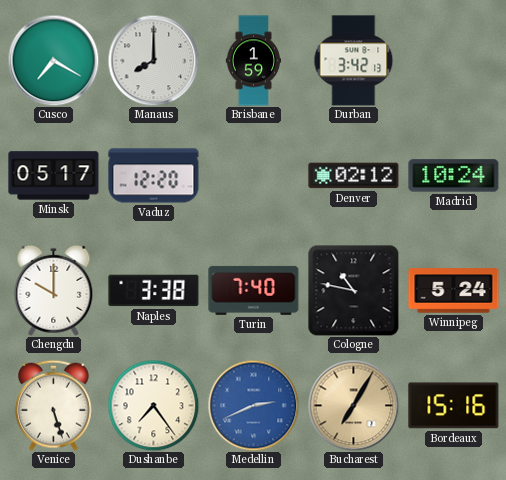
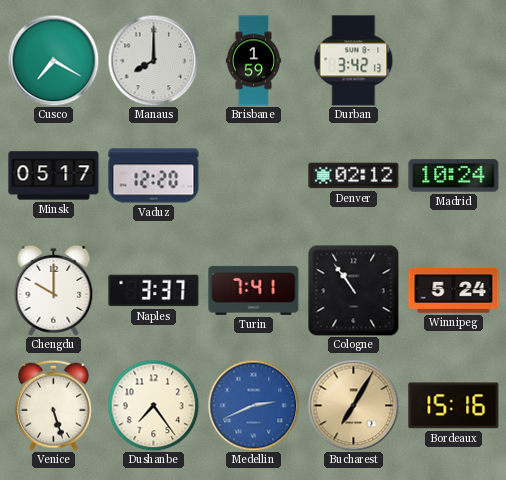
Naples: 3:38 -> 3:37
Turin: 7:40 -> 7:41
Cologne: 10:47 -> 10:54
